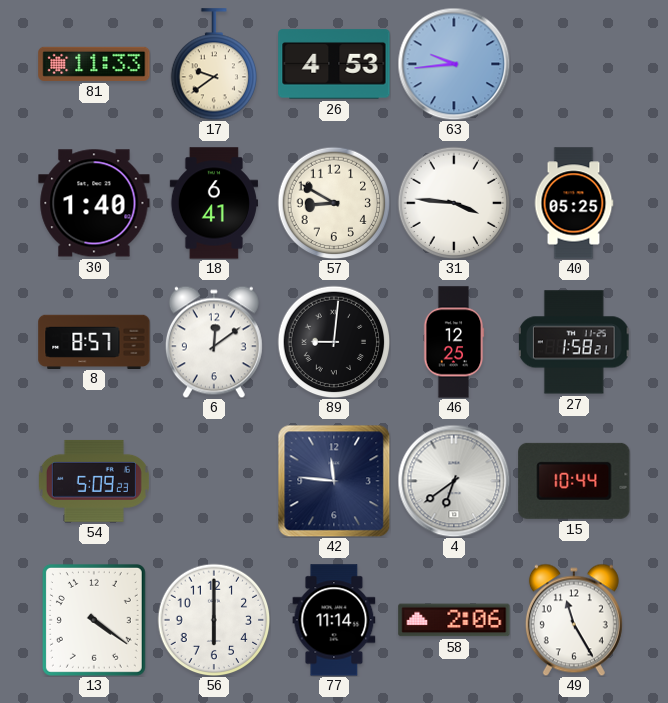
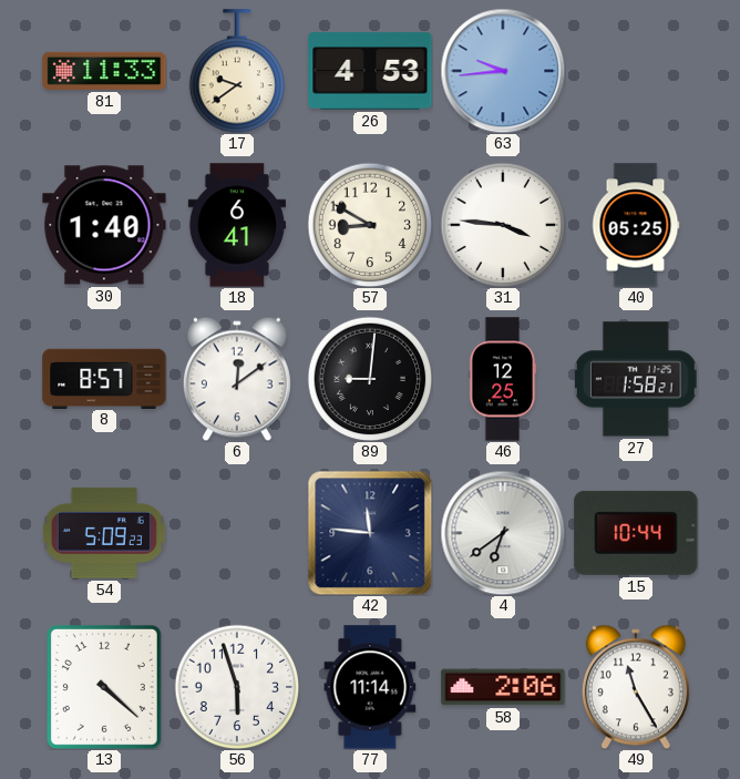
13: 4:21 -> 4:22
56: 6:00 -> 5:57
